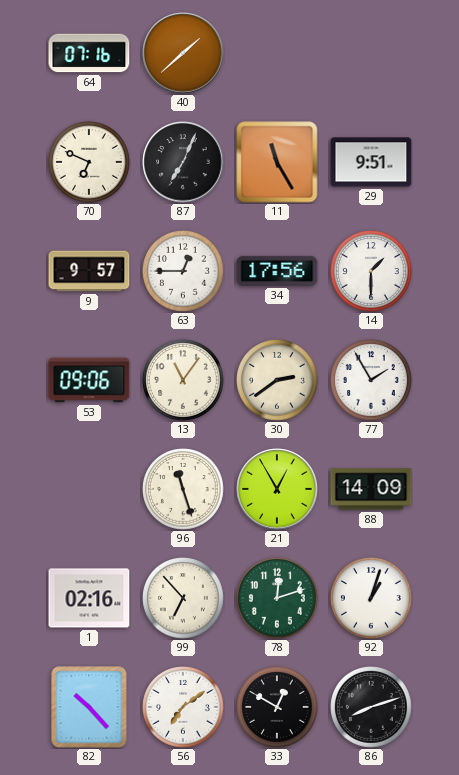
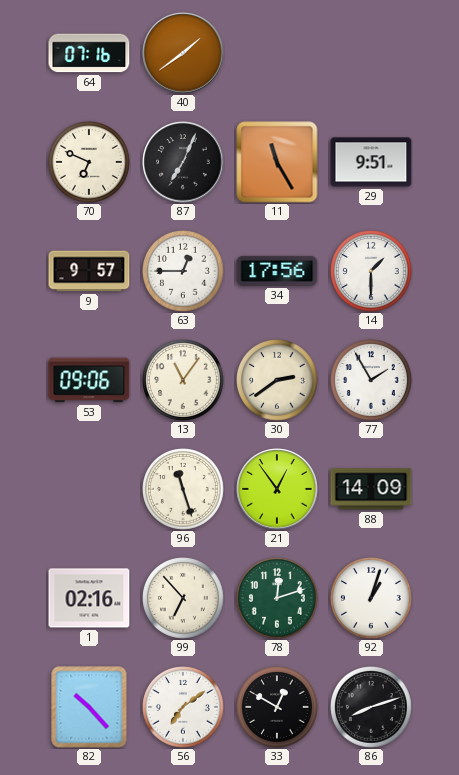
40: 1:38 -> 1:39
21: 12:55 -> 12:54
